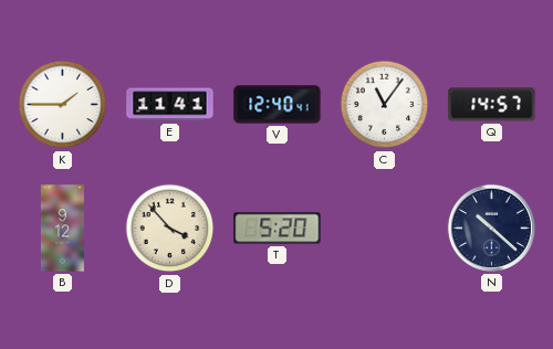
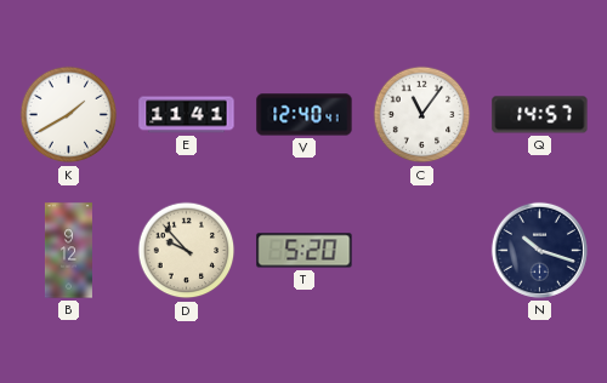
K: 1:45 -> 1:40
D: 3:53 -> 9:53
N: 10:22 -> 10:18
